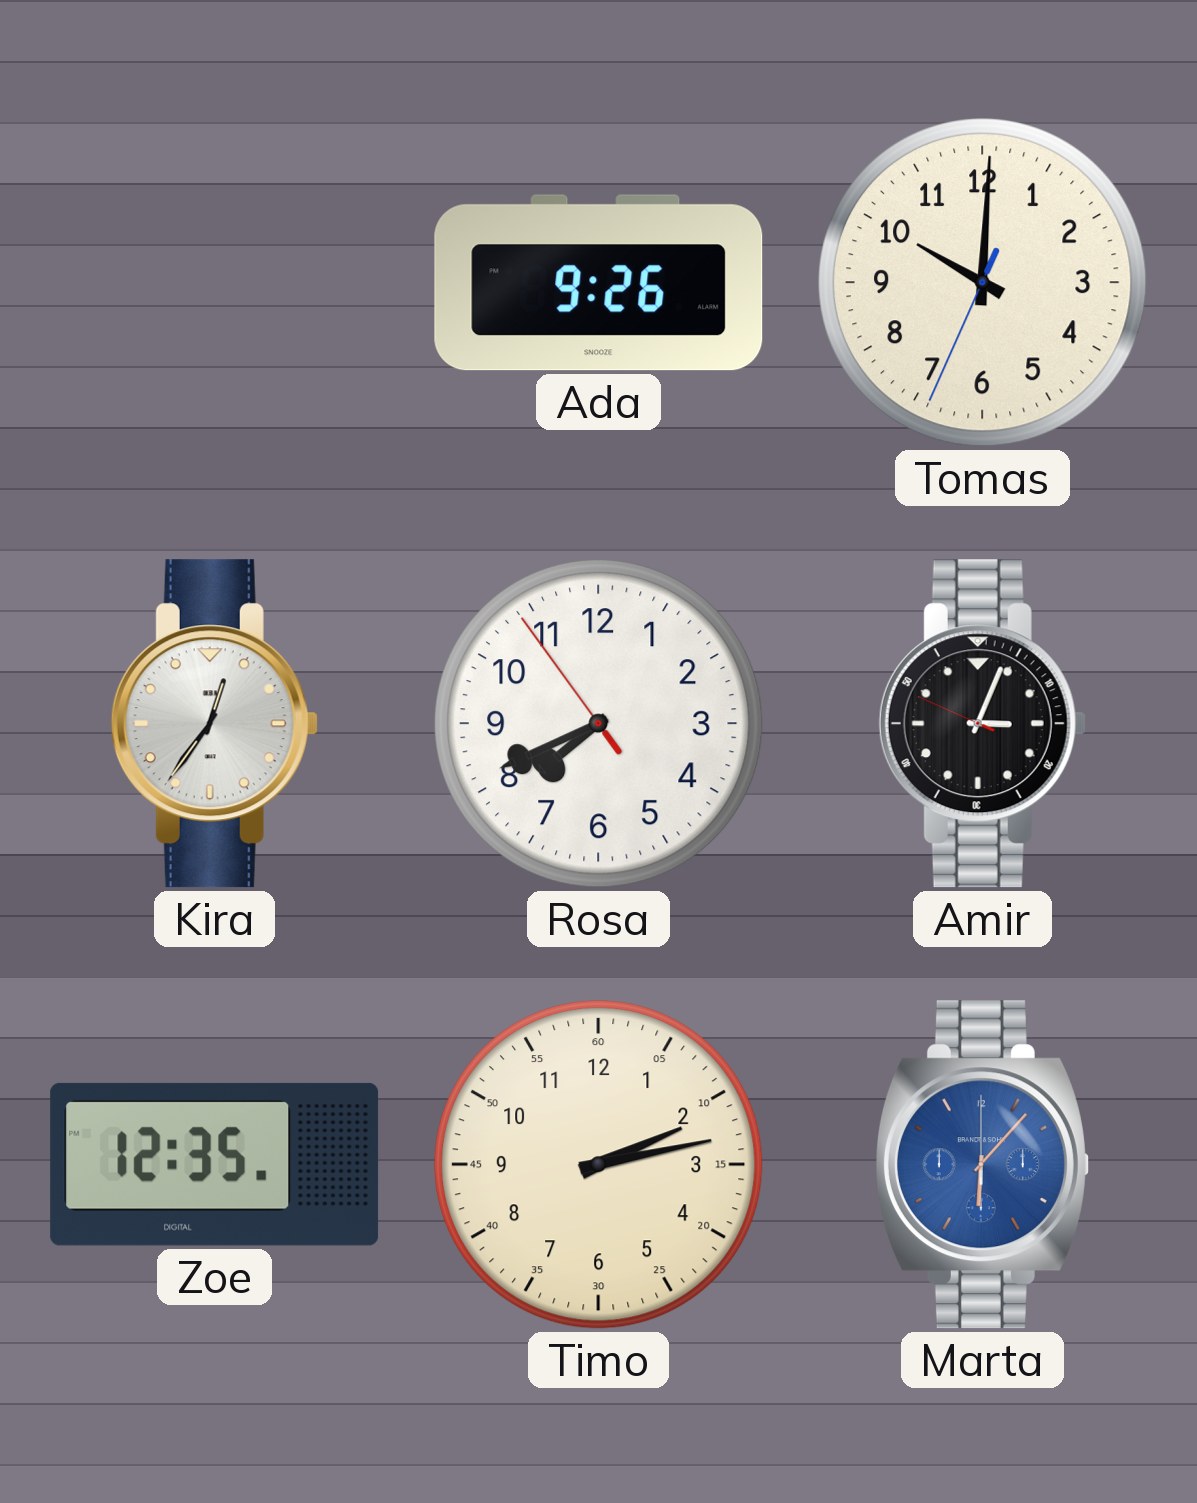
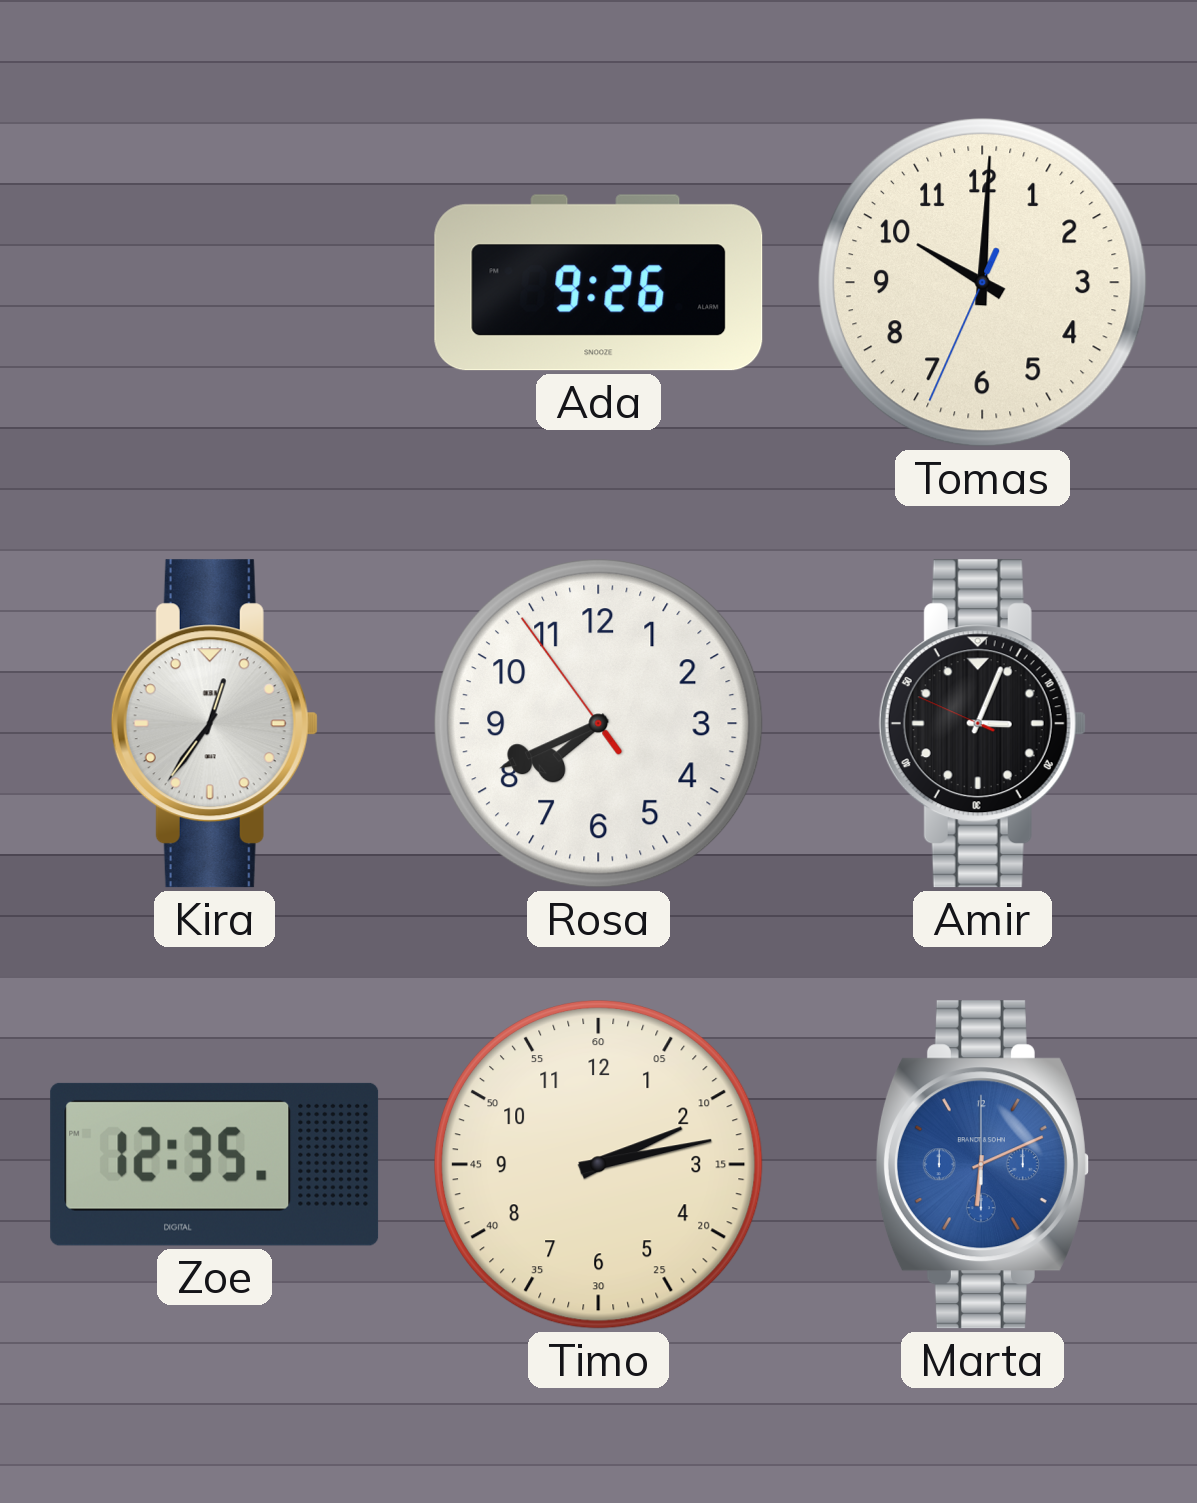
Marta: 6:07 -> 6:11
